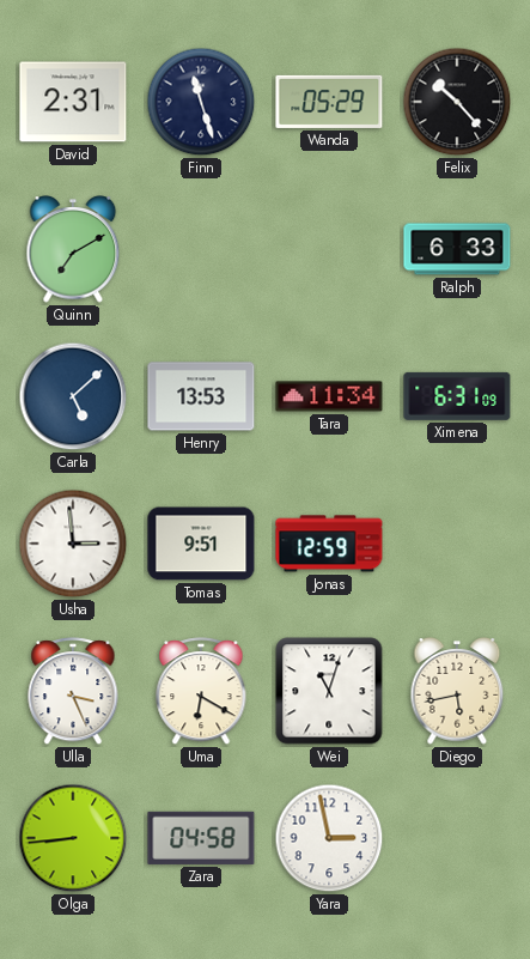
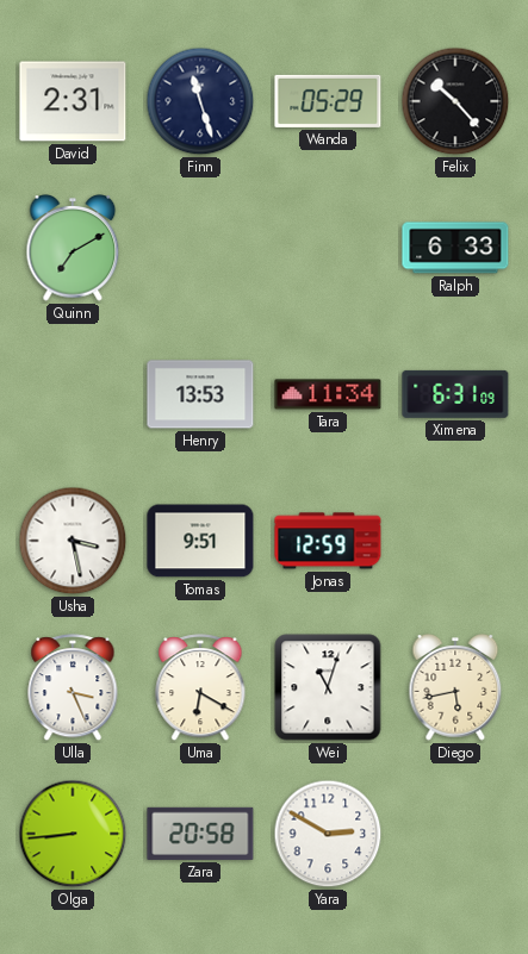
Carla: 5:08 -> none
Usha: 2:59 -> 3:28
Zara: 04:58 -> 20:58
Yara: 2:58 -> 2:50
